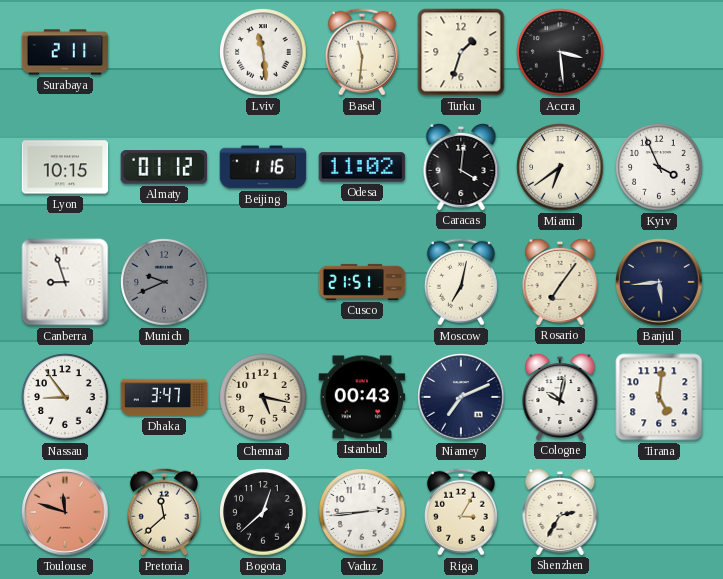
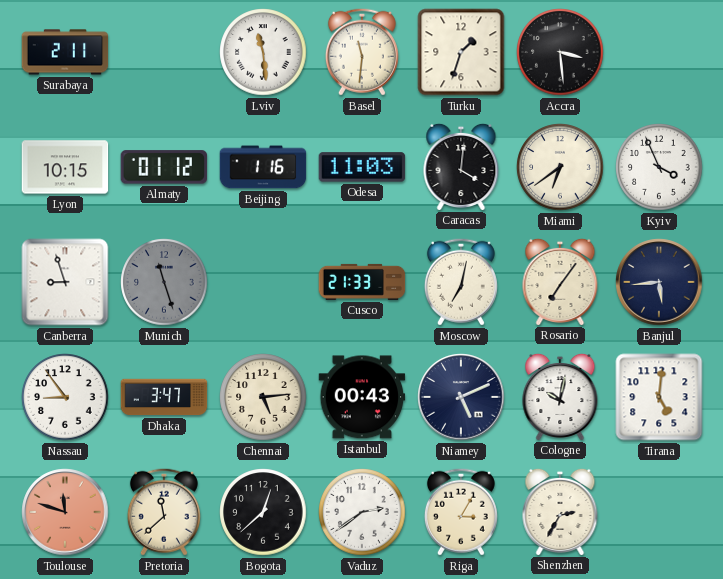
Odesa: 11:02 -> 11:03
Munich: 9:41 -> 11:27
Cusco: 21:51 -> 21:33
Chennai: 5:17 -> 5:14
Niamey: 7:11 -> 5:11
Vaduz: 2:44 -> 2:39
